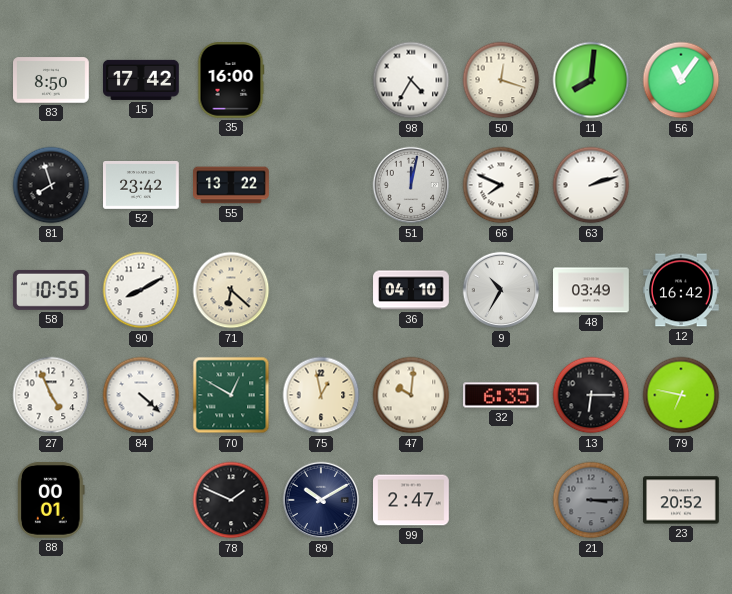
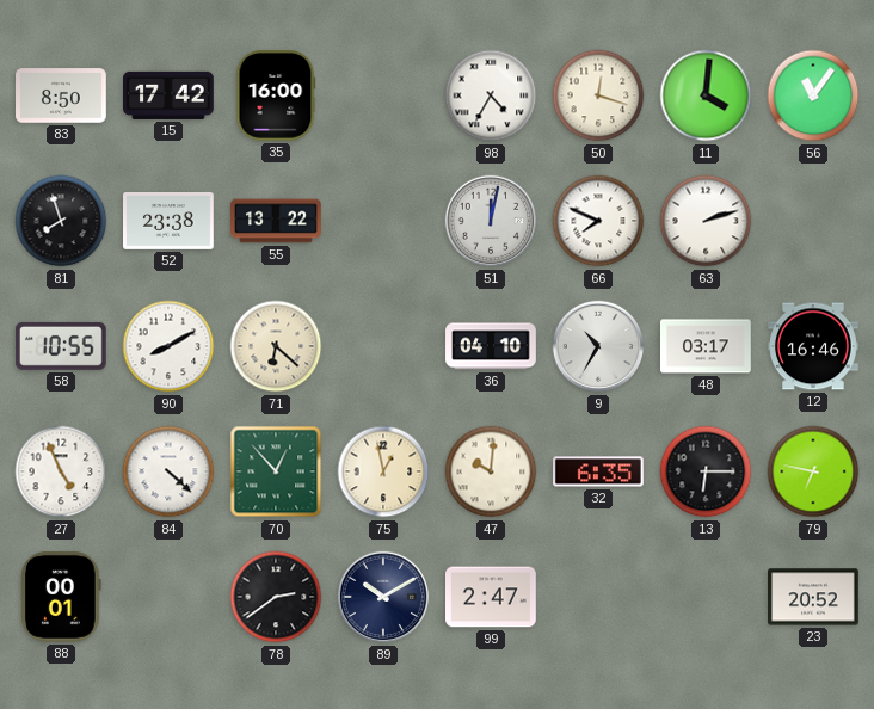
11: 8:01 -> 4:01
52: 23:42 -> 23:38
48: 03:49 -> 03:17
12: 16:42 -> 16:46
70: 12:50 -> 12:53
78: 1:49 -> 2:39
21: 3:15 -> none
